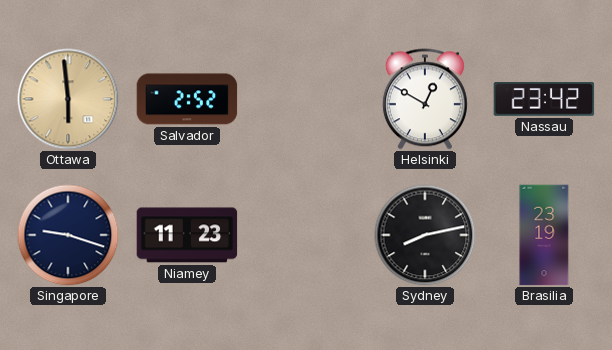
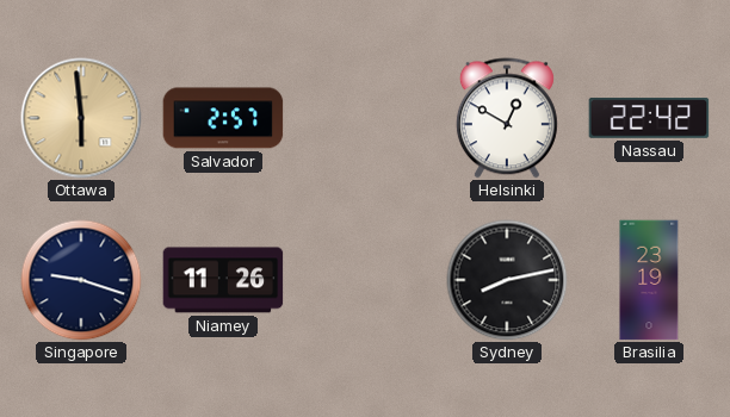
Salvador: 2:52 -> 2:57
Nassau: 23:42 -> 22:42
Niamey: 11:23 -> 11:26
